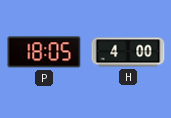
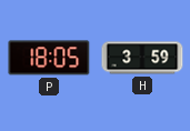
H: 4:00 -> 3:59
